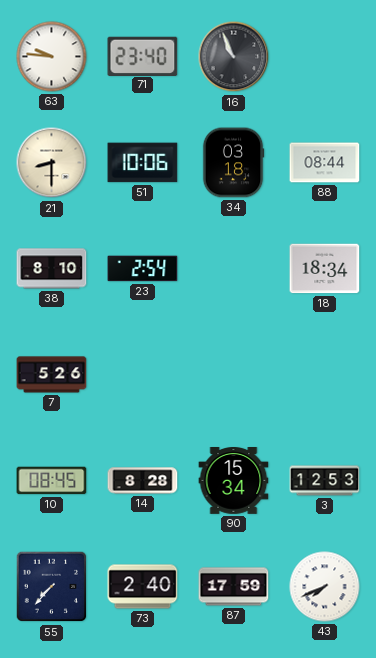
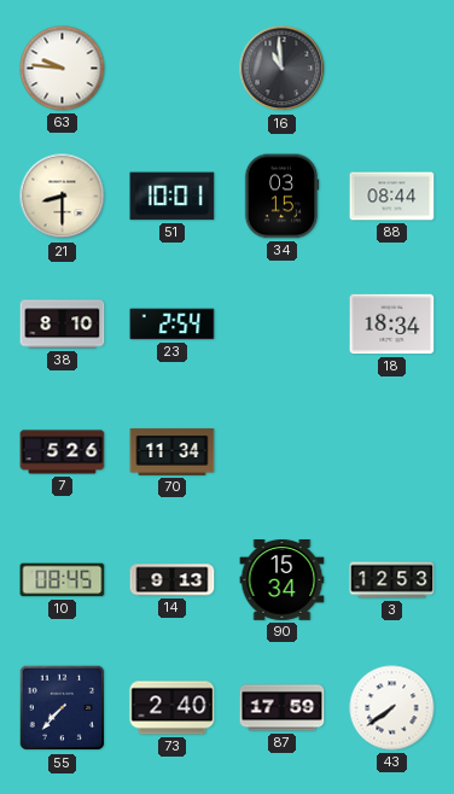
71: 23:40 -> none
16: 10:56 -> 10:59
51: 10:06 -> 10:01
34: 03:18 -> 03:15
70: none -> 11:34
14: 8:28 -> 9:13
43: 7:41 -> 7:39
